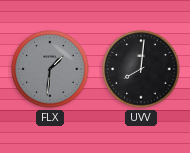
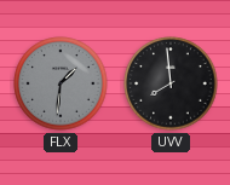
UVV: 8:01 -> 7:59
